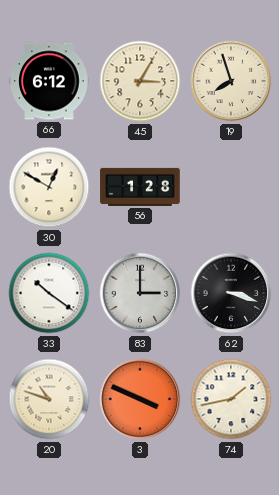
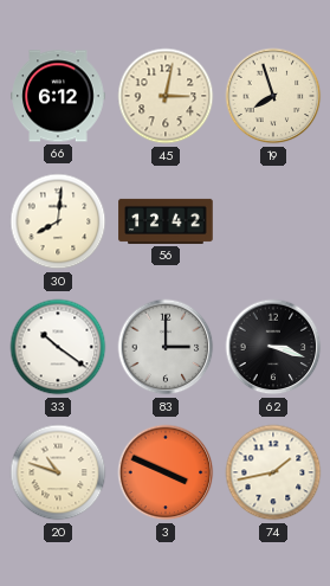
45: 3:05 -> 3:02
30: 12:50 -> 8:01
56: 1:28 -> 12:42
